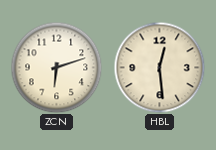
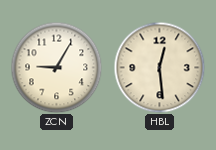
ZCN: 6:12 -> 9:05
